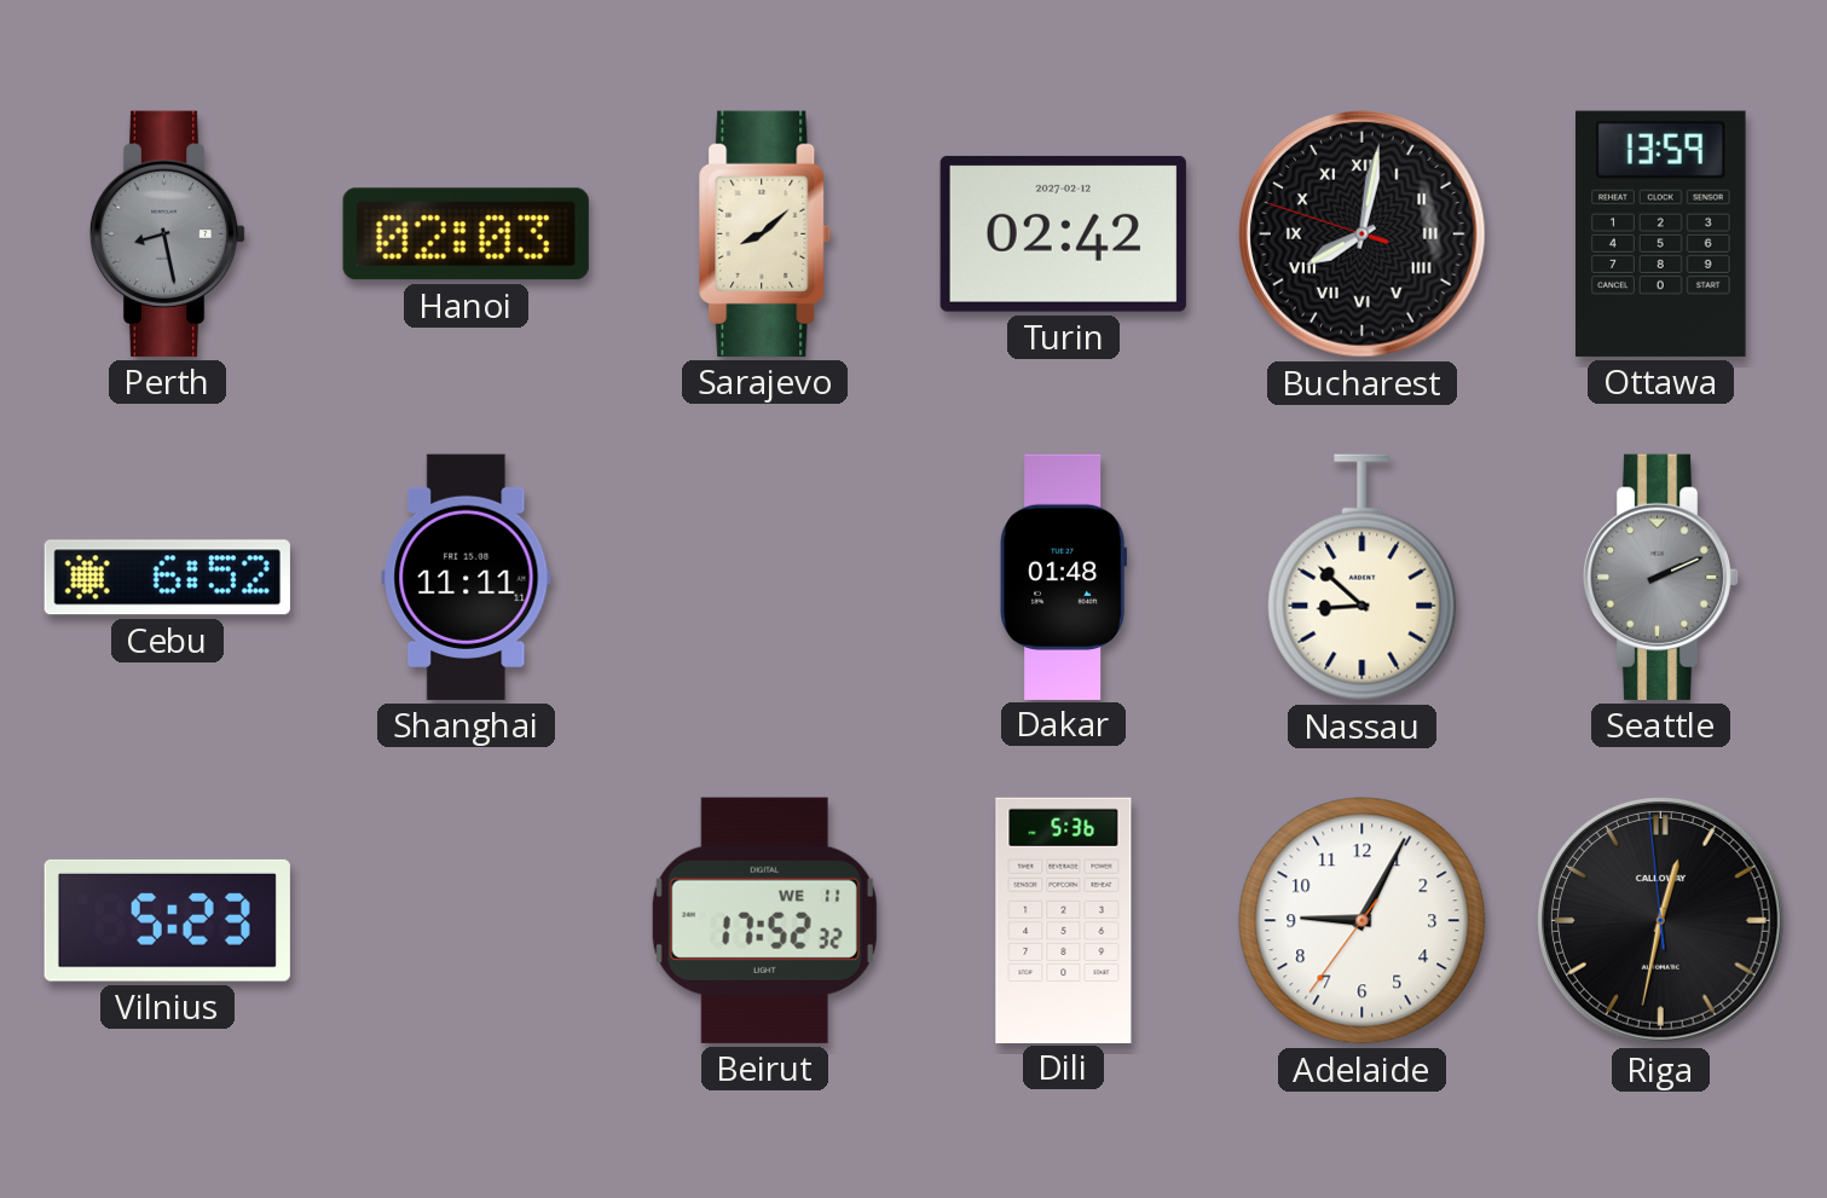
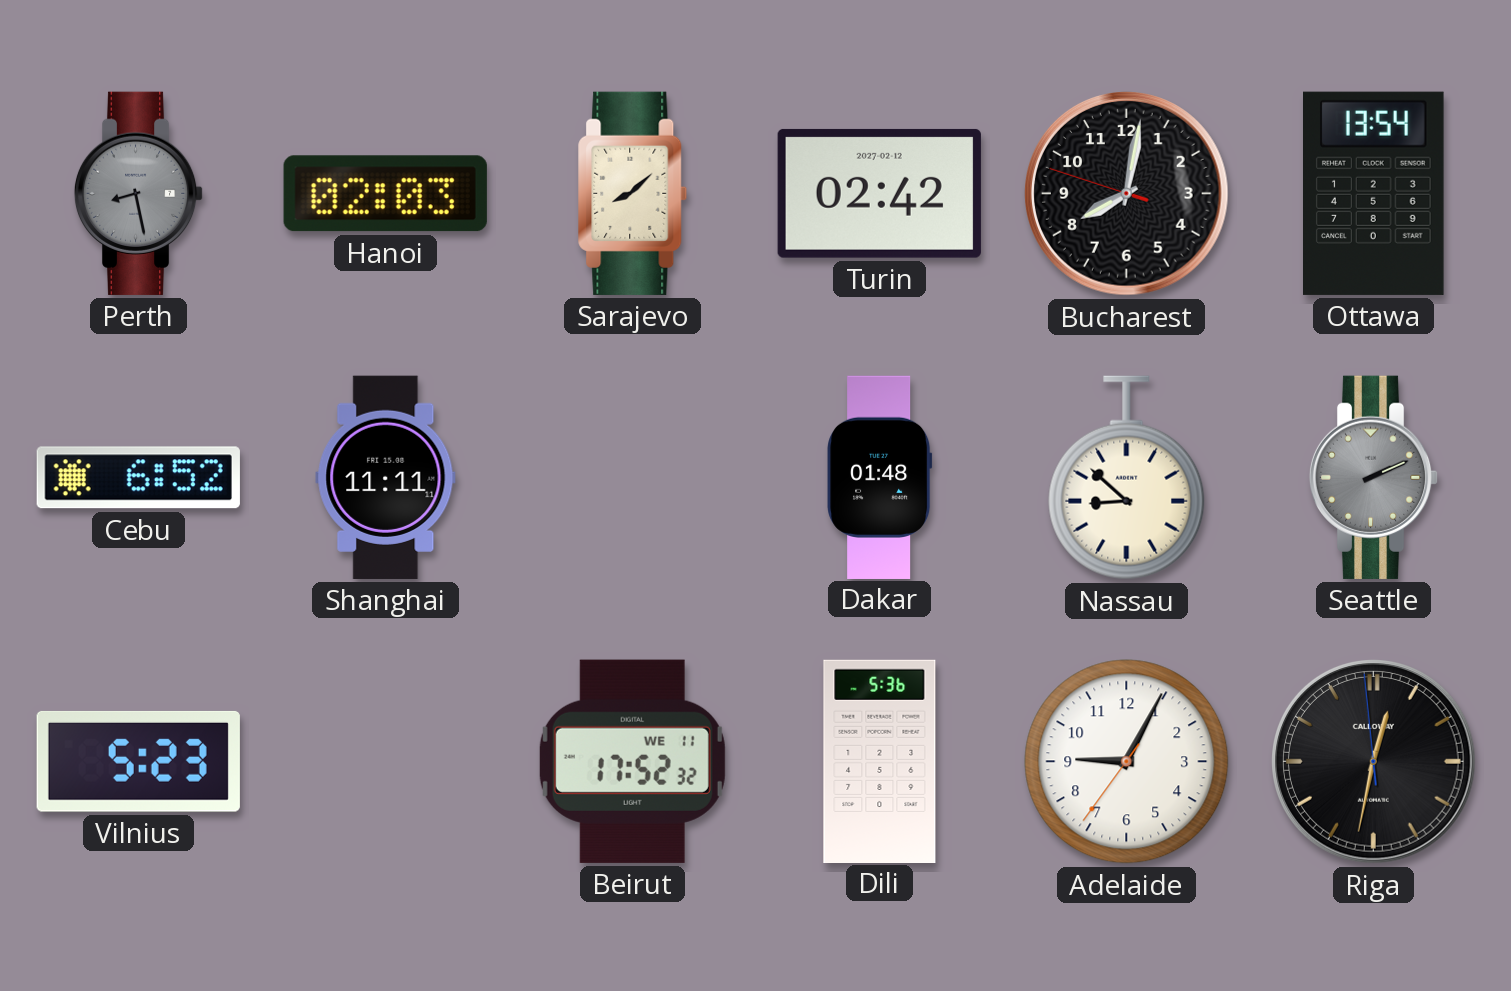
Bucharest numerals: Roman -> Arabic
Ottawa: 13:59 -> 13:54
